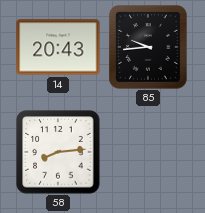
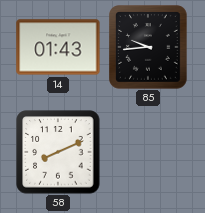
14: 20:43 -> 01:43
58: 8:14 -> 8:11
